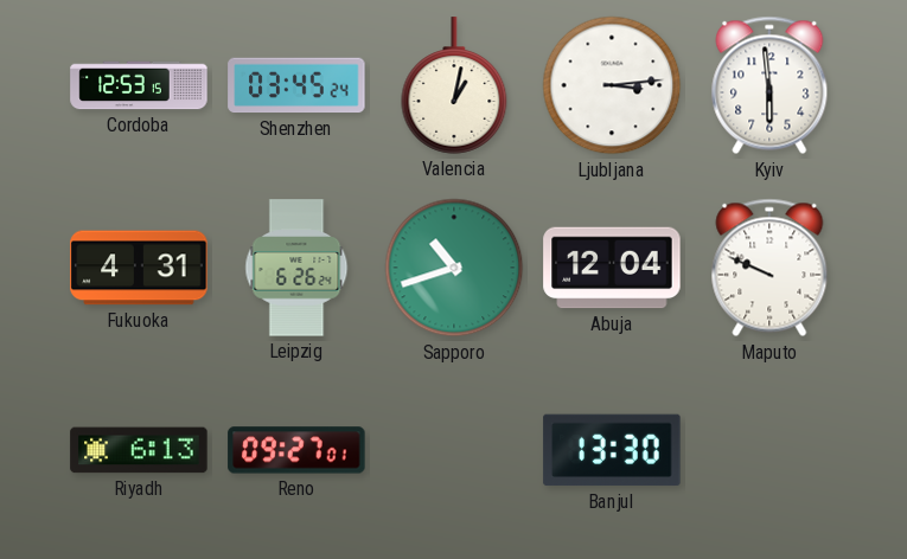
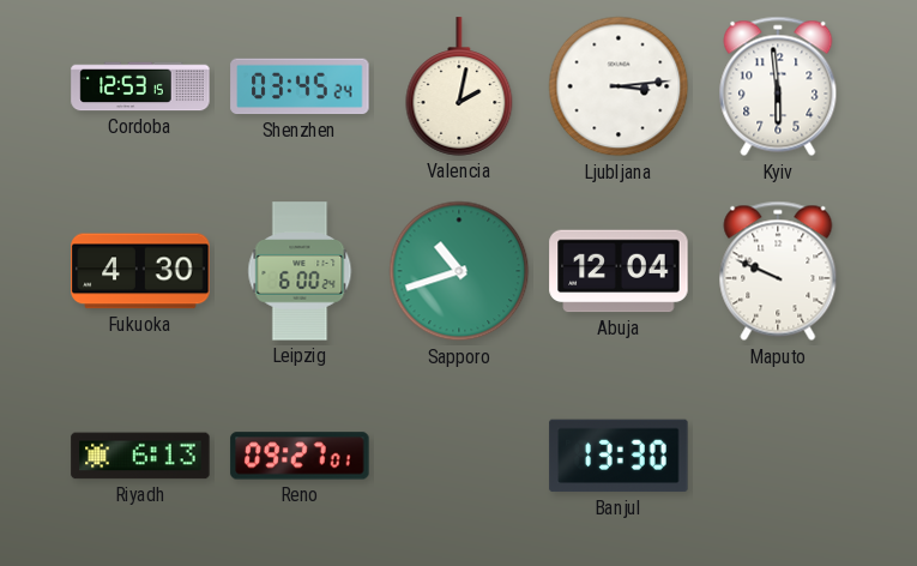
Valencia: 1:02 -> 2:02
Fukuoka: 4:31 -> 4:30
Leipzig: 6:26 -> 6:00
